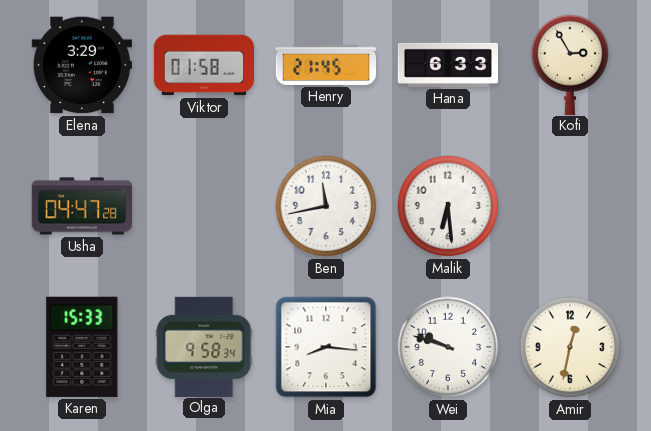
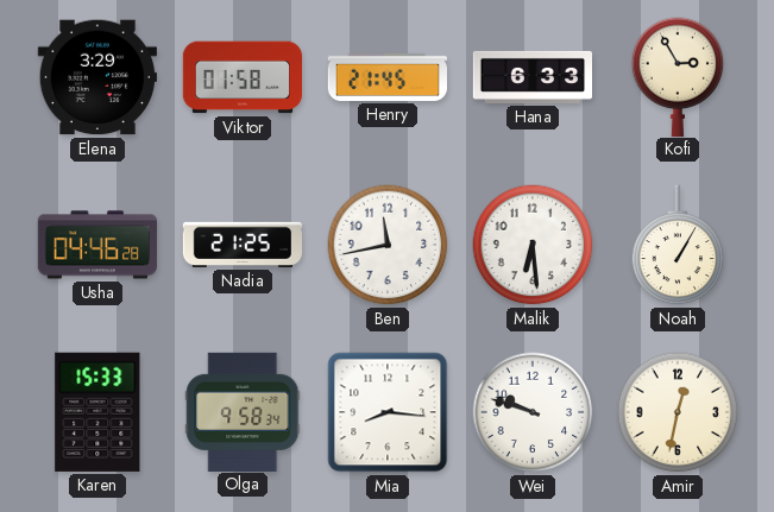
Usha: 04:47 -> 04:46
Nadia: none -> 21:25
Noah: none -> 1:05
